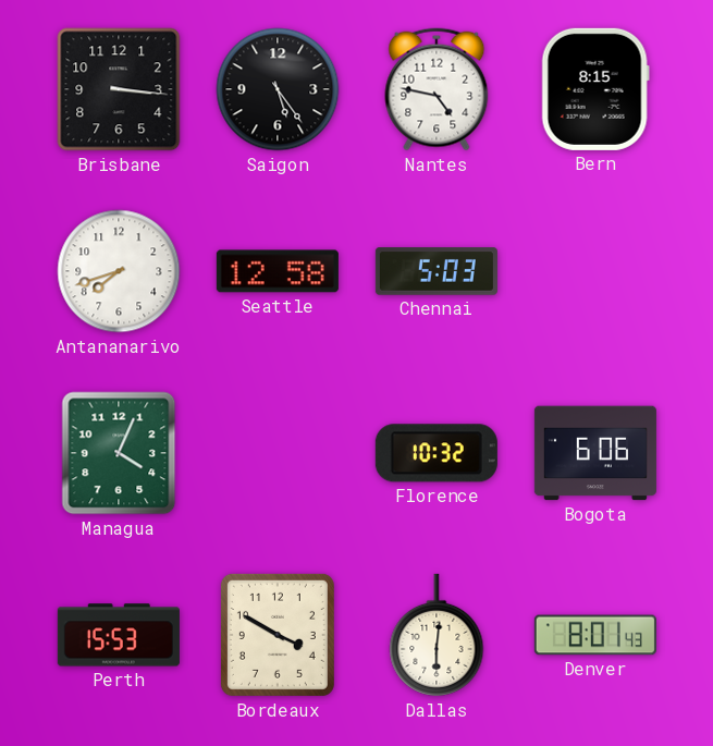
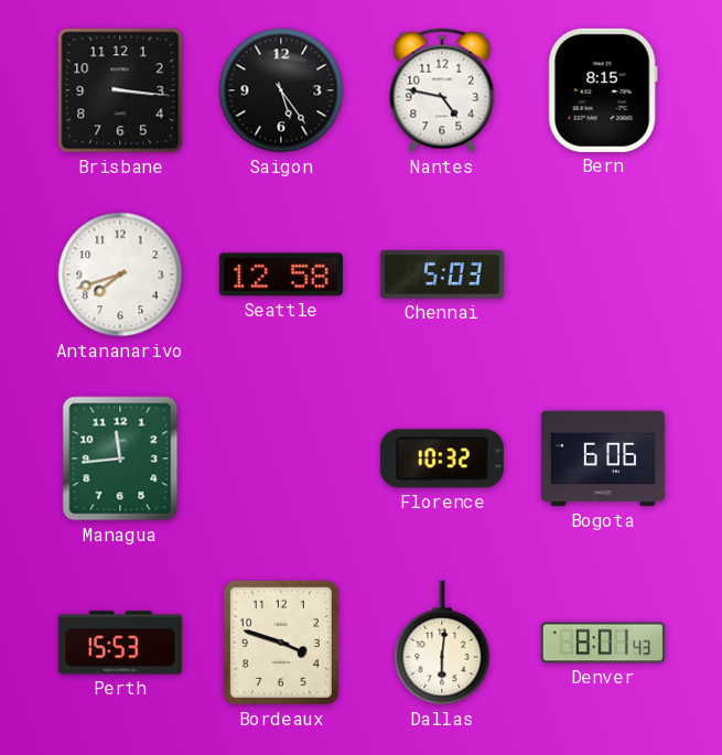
Managua: 4:04 -> 11:44
Bordeaux: 3:50 -> 3:48
